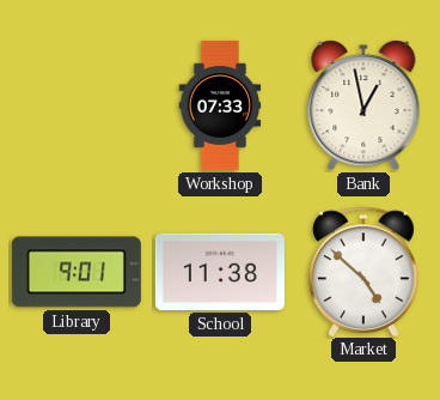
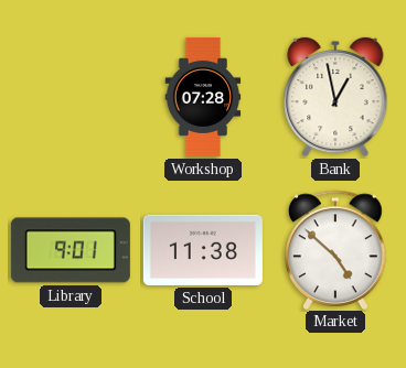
Workshop: 07:33 -> 07:28
